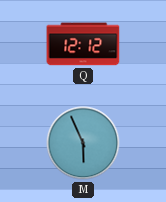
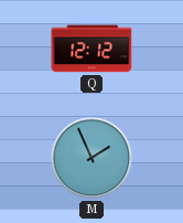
M: 5:56 -> 1:56
